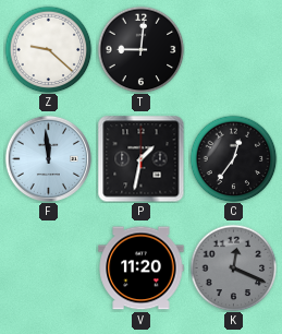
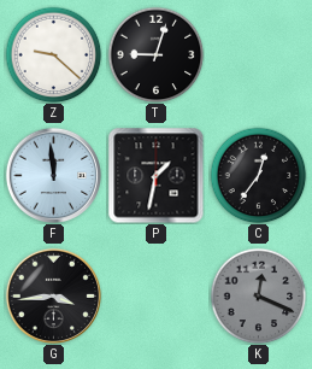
T: 9:01 -> 9:03
G: none -> 3:44
V: 11:20 -> none
